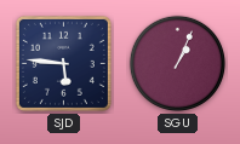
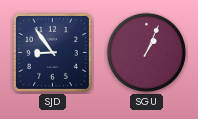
SJD: 5:46 -> 8:54
